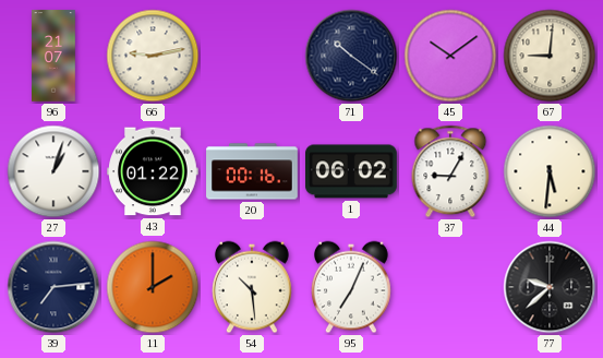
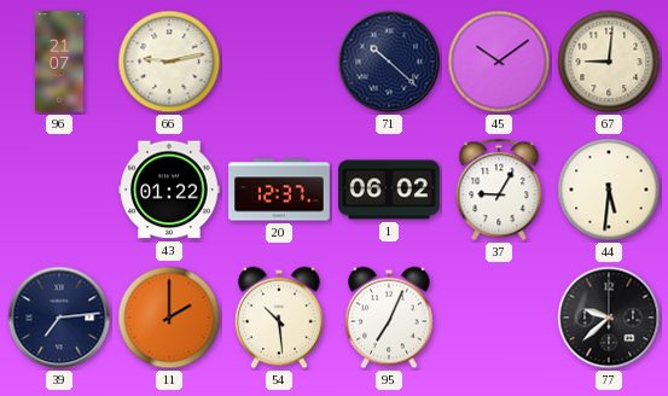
71: 10:21 -> 10:22
27: 1:03 -> none
20: 00:16 -> 12:37
